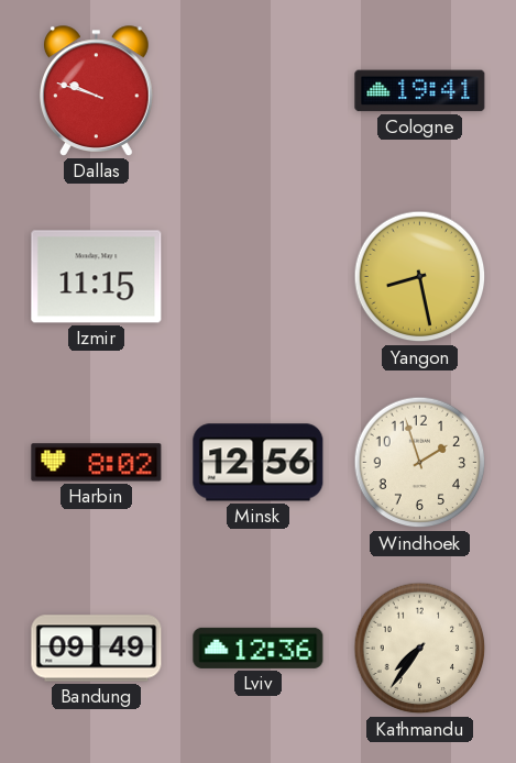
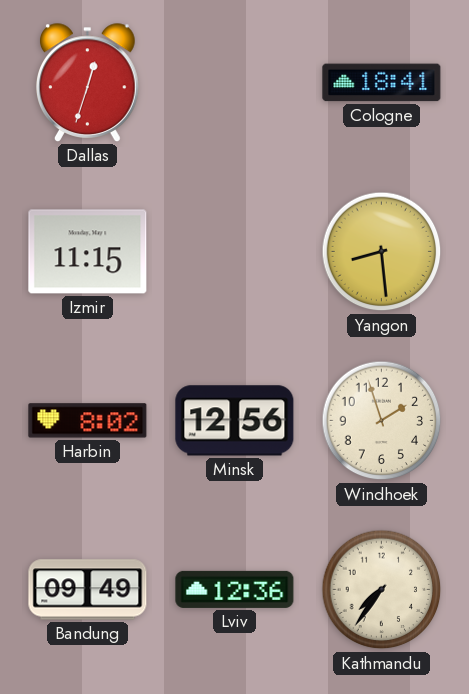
Dallas: 9:48 -> 12:33
Cologne: 19:41 -> 18:41
Yangon: 8:28 -> 8:29
